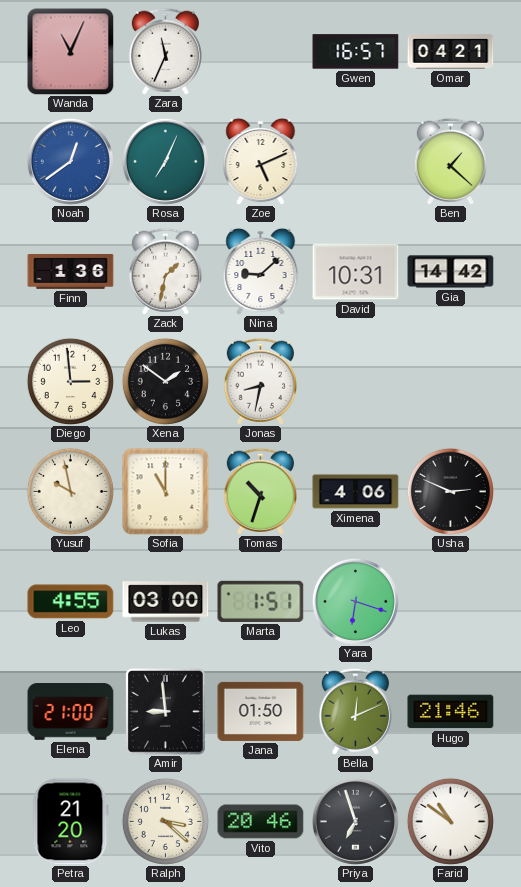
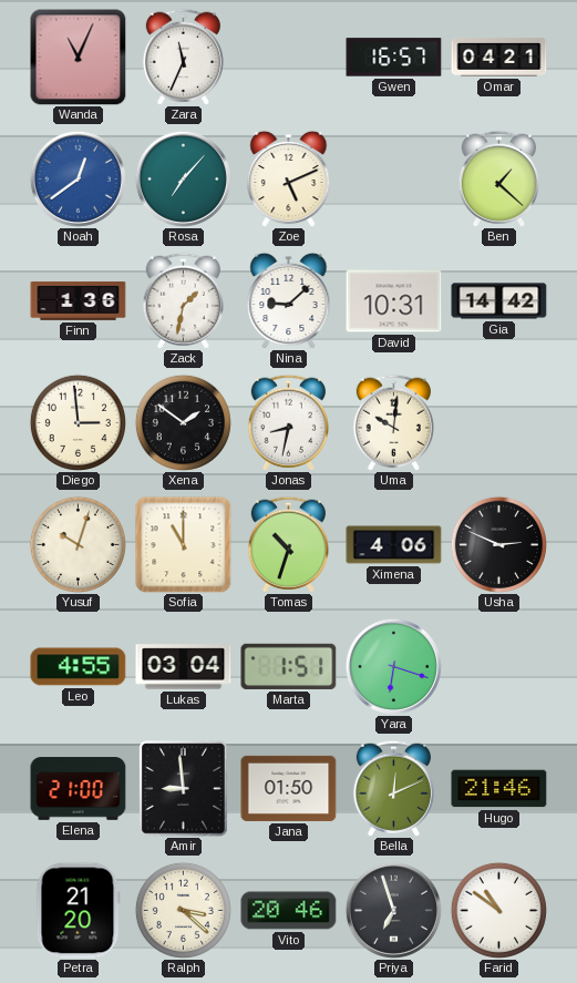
Rosa: 7:04 -> 7:07
Uma: none -> 10:01
Yusuf: 9:58 -> 10:03
Lukas: 03:00 -> 03:04
